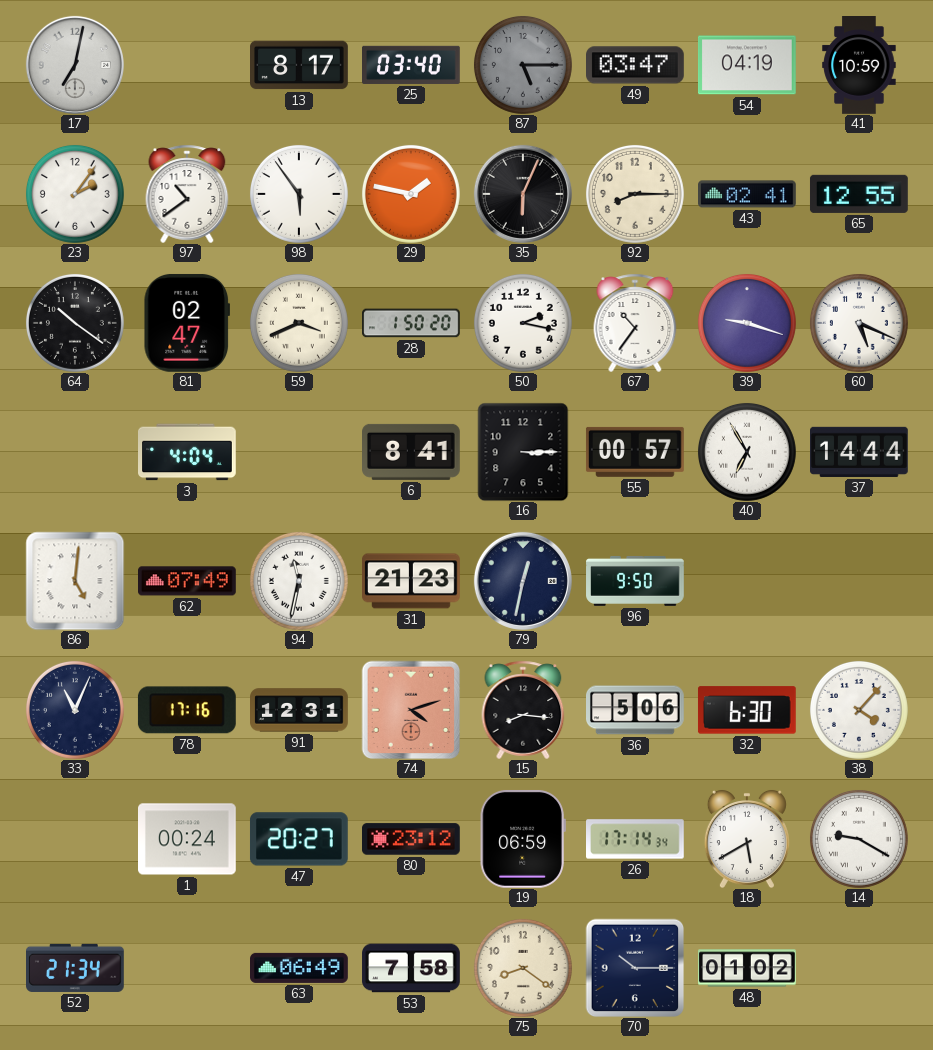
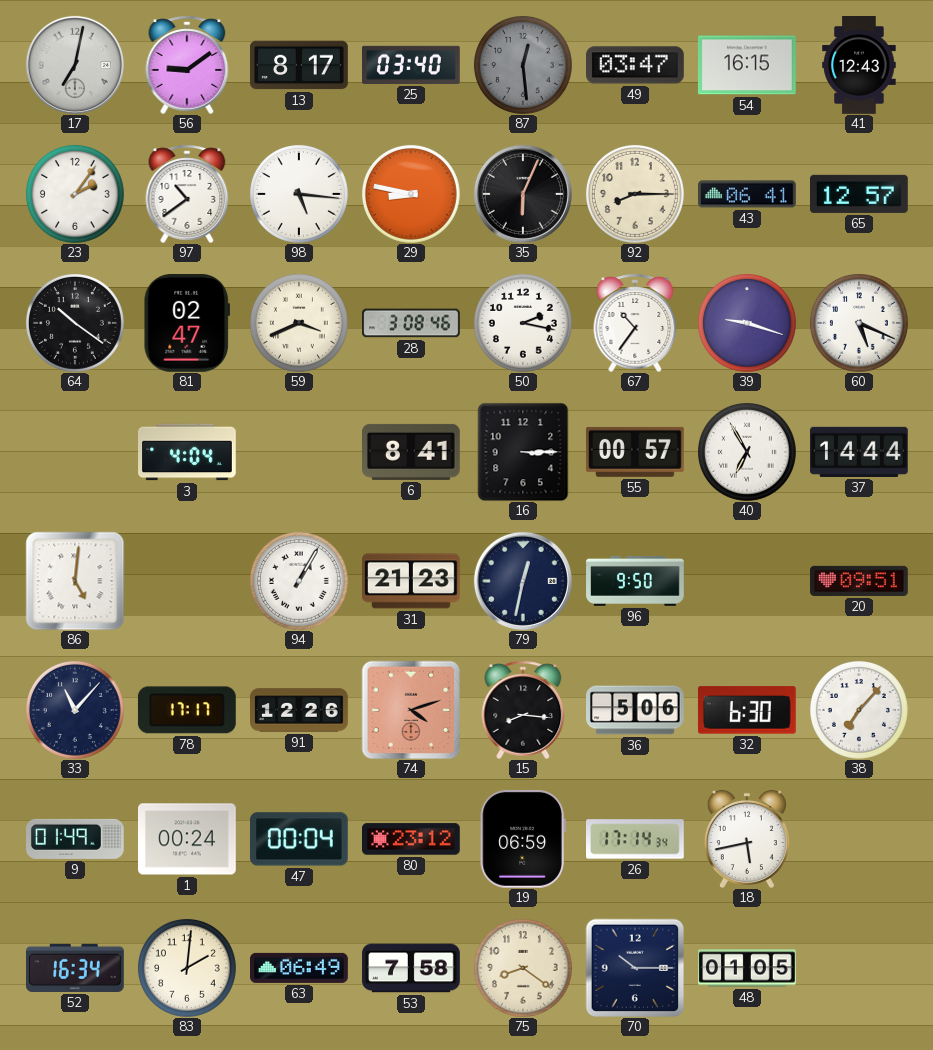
56: none -> 9:09
87: 5:15 -> 12:29
54: 04:19 -> 16:15
41: 10:59 -> 12:43
98: 5:54 -> 5:16
29: 1:47 -> 8:47
43: 02:41 -> 06:41
65: 12:55 -> 12:57
28: 1:50 -> 3:08
62: 07:49 -> none
94: 11:32 -> 1:05
20: none -> 09:51
33: 11:04 -> 11:07
78: 17:16 -> 17:17
91: 12:31 -> 12:26
38: 4:07 -> 7:07
9: none -> 01:49
47: 20:27 -> 00:04
18: 5:40 -> 5:43
14: 9:20 -> none
52: 21:34 -> 16:34
83: none -> 2:01
48: 01:02 -> 01:05
